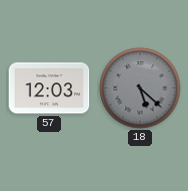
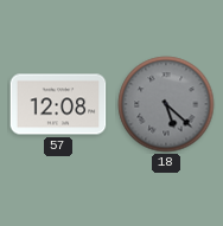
57: 12:03 -> 12:08
